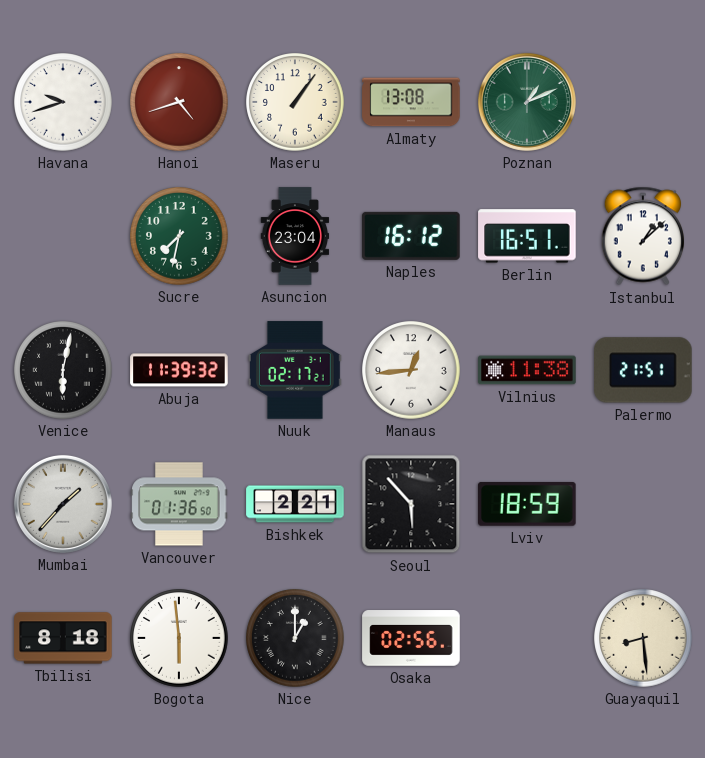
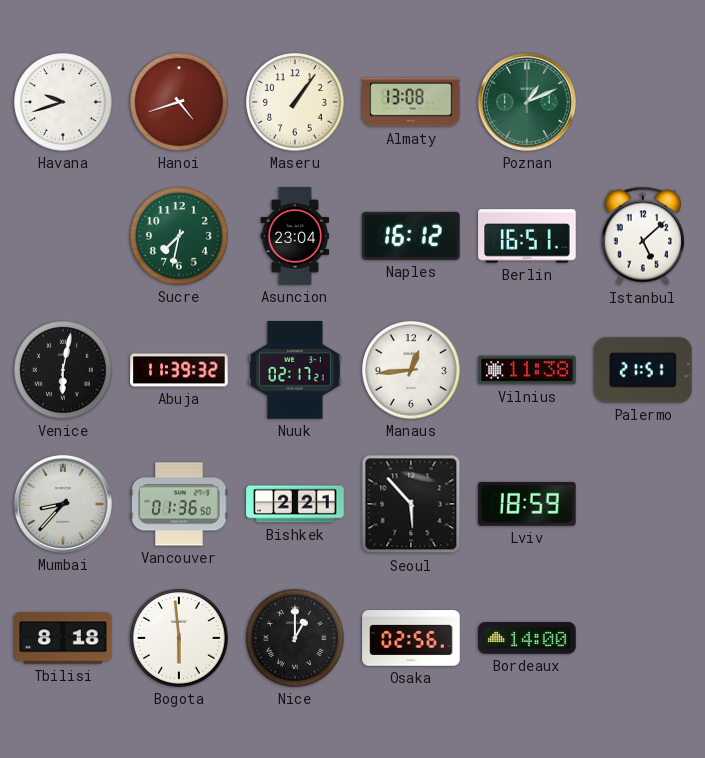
Istanbul: 1:08 -> 5:08
Mumbai: 1:37 -> 8:37
Bordeaux: none -> 14:00
Guayaquil: 8:29 -> none
